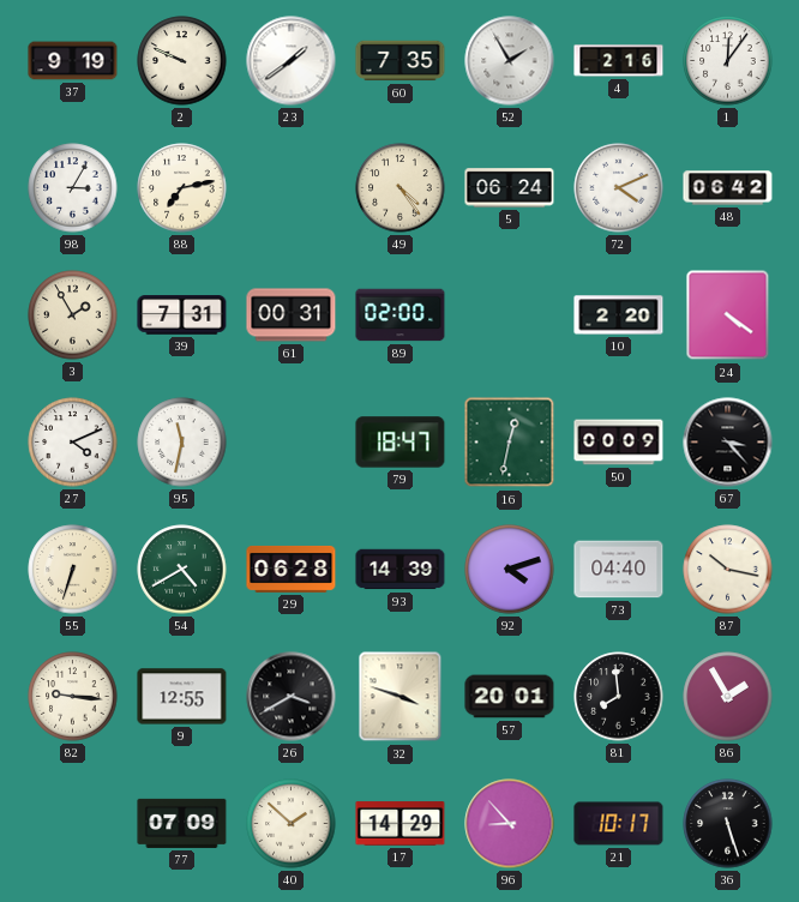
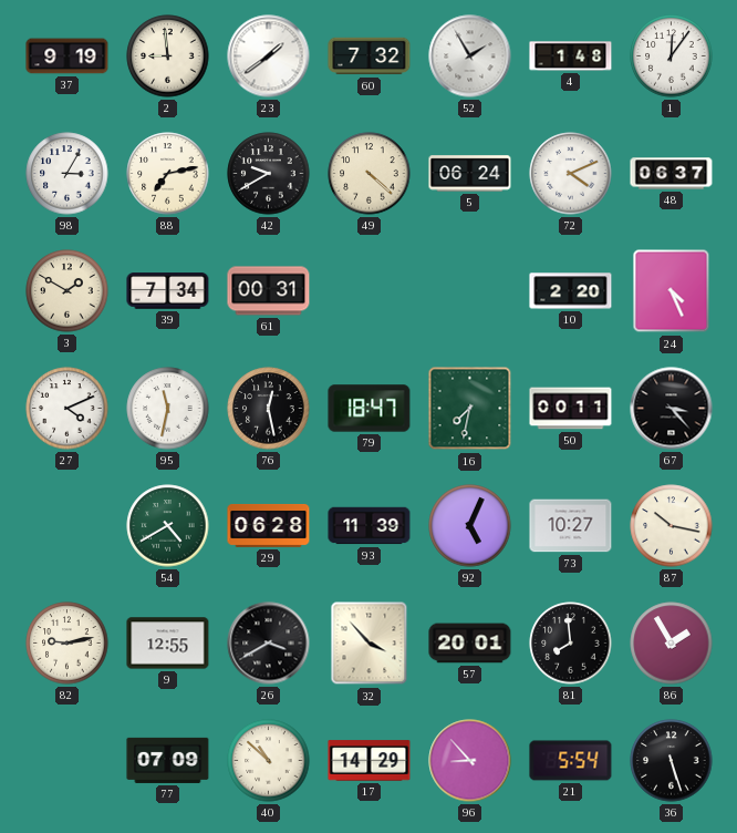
2: 9:49 -> 8:59
60: 7:35 -> 7:32
4: 2:16 -> 1:48
42: none -> 9:40
49: 4:24 -> 4:22
48: 06:42 -> 06:37
3: 1:55 -> 1:50
39: 7:31 -> 7:34
89: 02:00 -> none
24: 4:21 -> 4:26
76: none -> 12:28
16: 12:32 -> 7:32
50: 00:09 -> 00:11
55: 6:33 -> none
93: 14:39 -> 11:39
92: 4:12 -> 5:04
73: 04:40 -> 10:27
82: 9:16 -> 9:13
32: 3:48 -> 3:53
40: 1:52 -> 10:52
21: 10:17 -> 5:54
